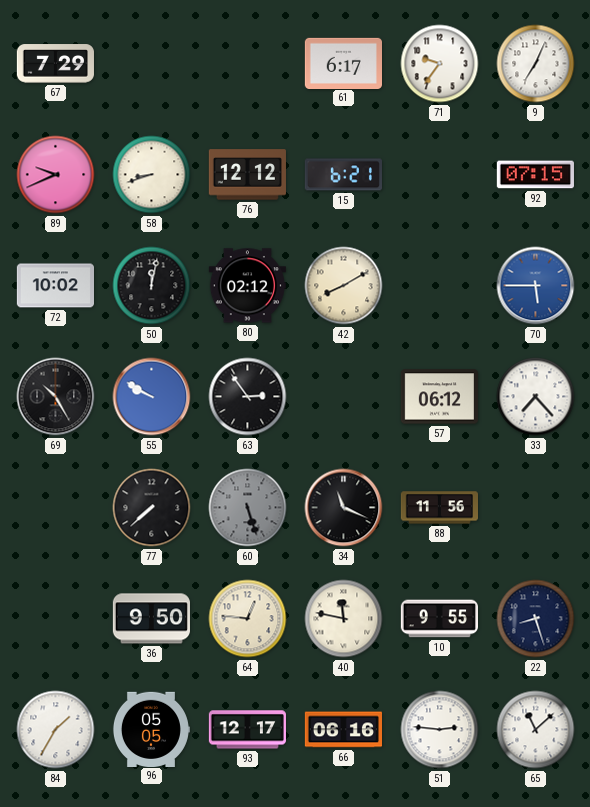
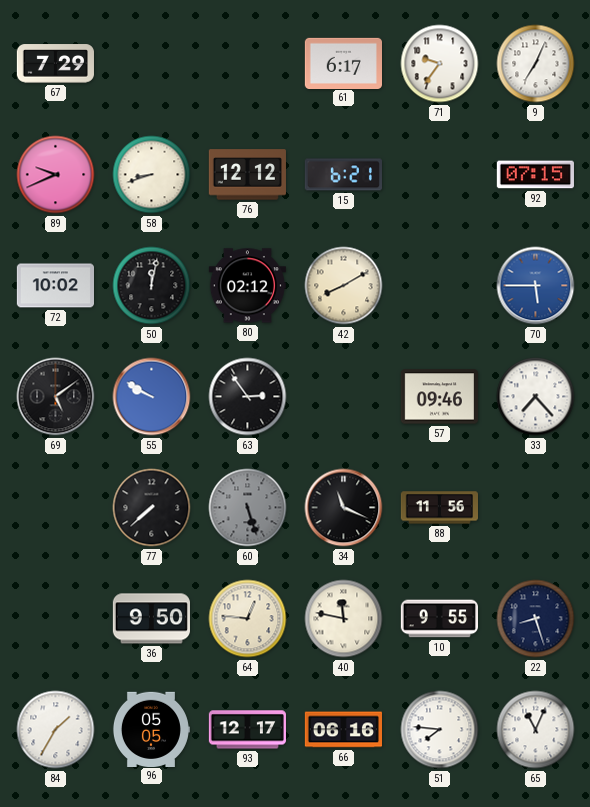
69: 10:25 -> 5:09
57: 06:12 -> 09:46
51: 2:46 -> 7:46
65: 11:08 -> 11:04
